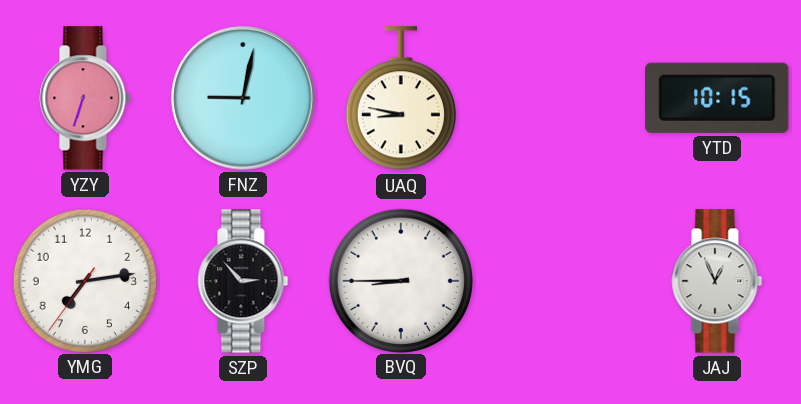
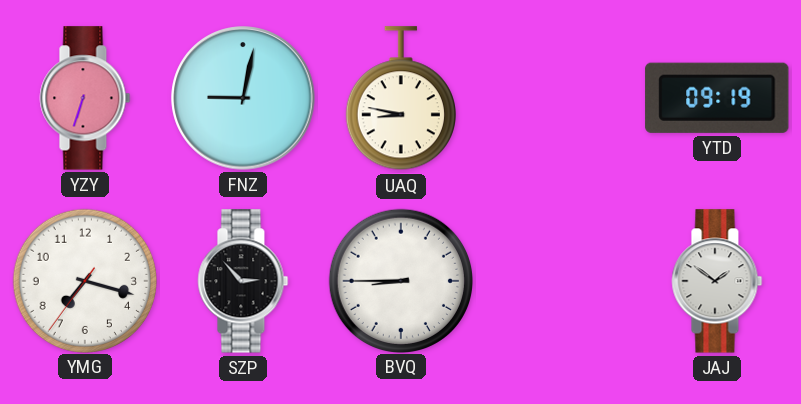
YTD: 10:15 -> 09:19
YMG: 7:13 -> 7:17
JAJ: 12:56 -> 1:51
